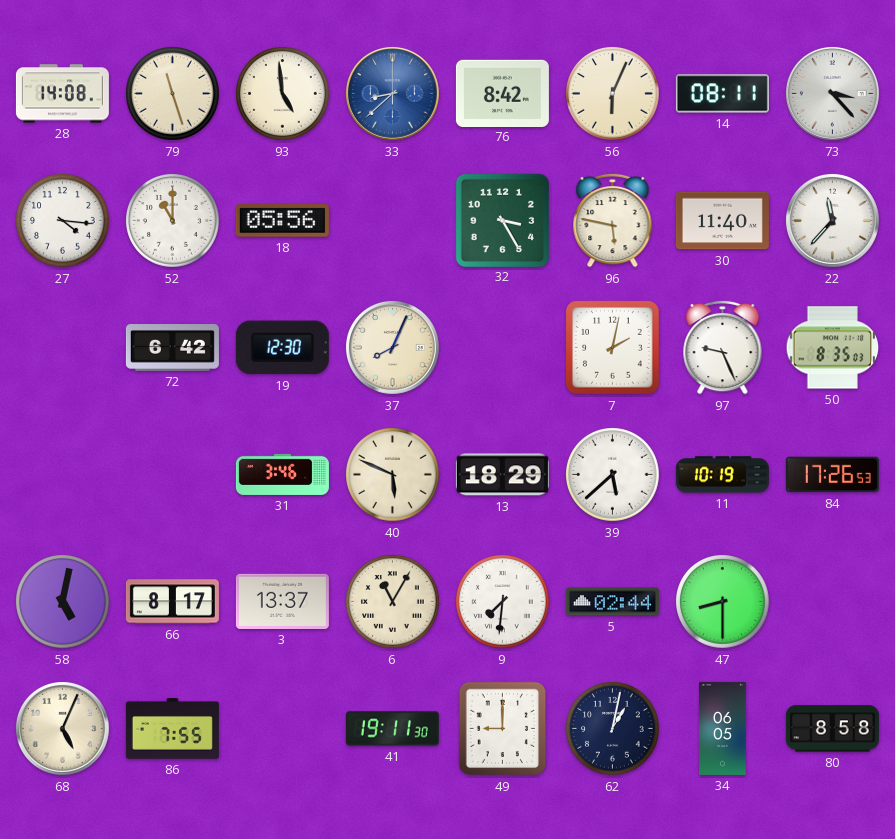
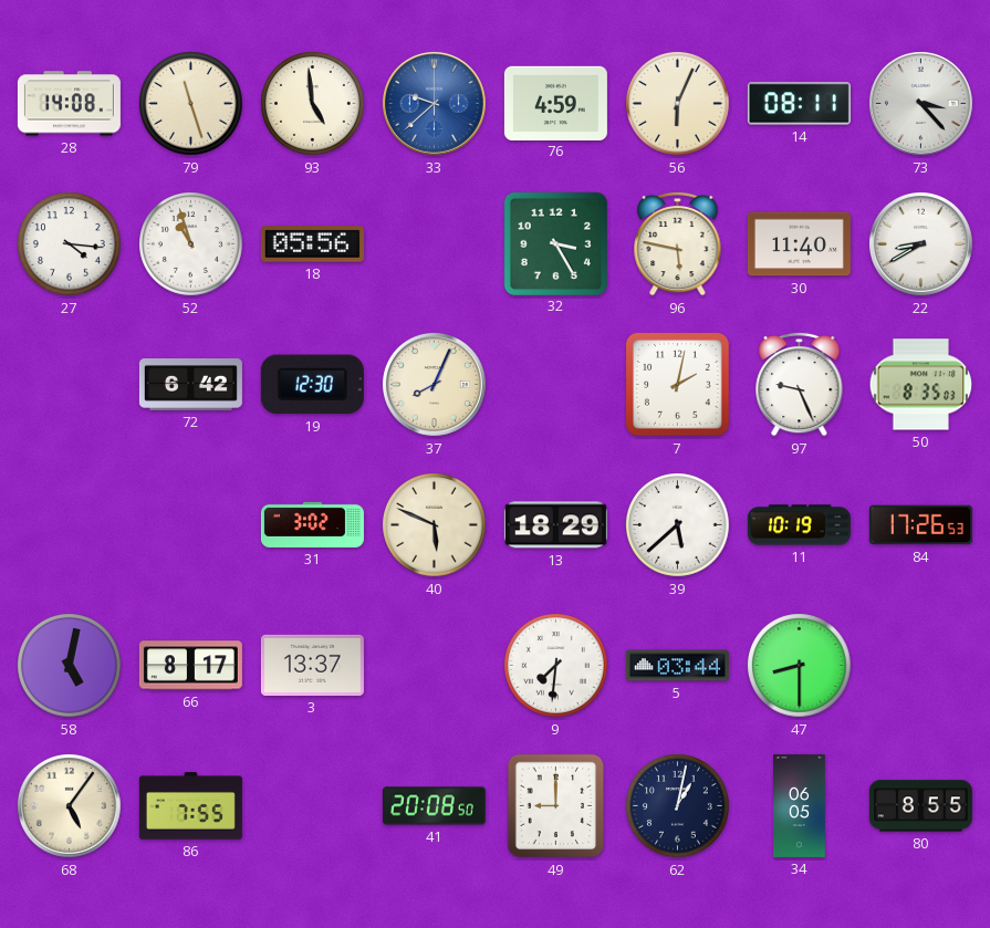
33: 8:38 -> 9:38
76: 8:42 -> 4:59
52: 11:00 -> 10:57
22: 11:37 -> 8:40
31: 3:46 -> 3:02
6: 11:05 -> none
5: 02:44 -> 03:44
68: 5:04 -> 5:06
41: 19:11 -> 20:08
80: 8:58 -> 8:55
